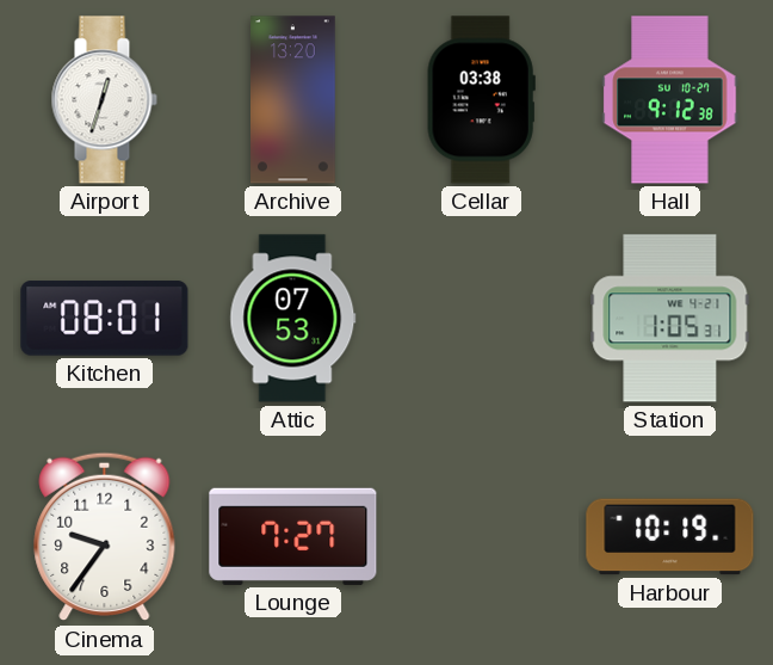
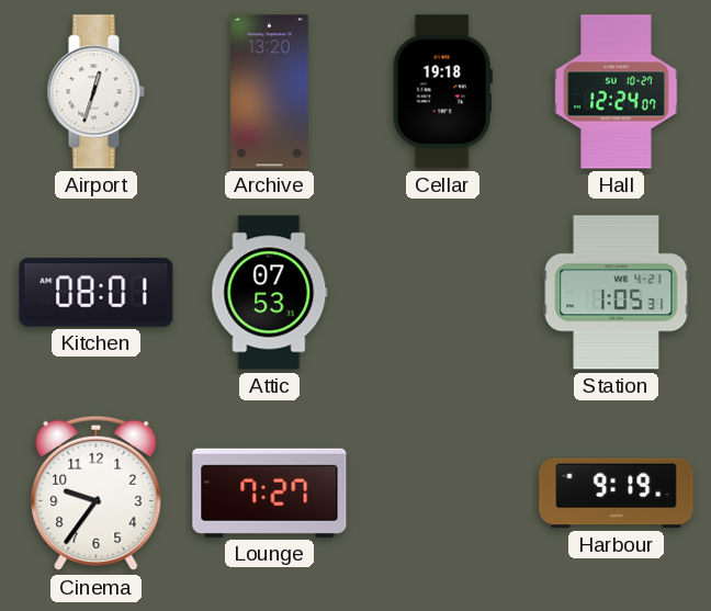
Cellar: 03:38 -> 19:18
Hall: 9:12 -> 12:24
Harbour: 10:19 -> 9:19
